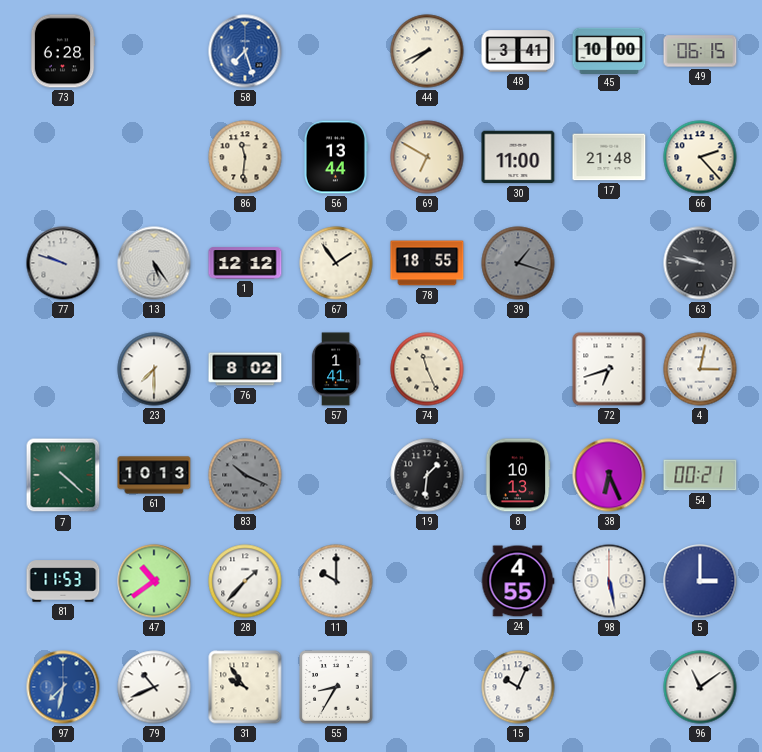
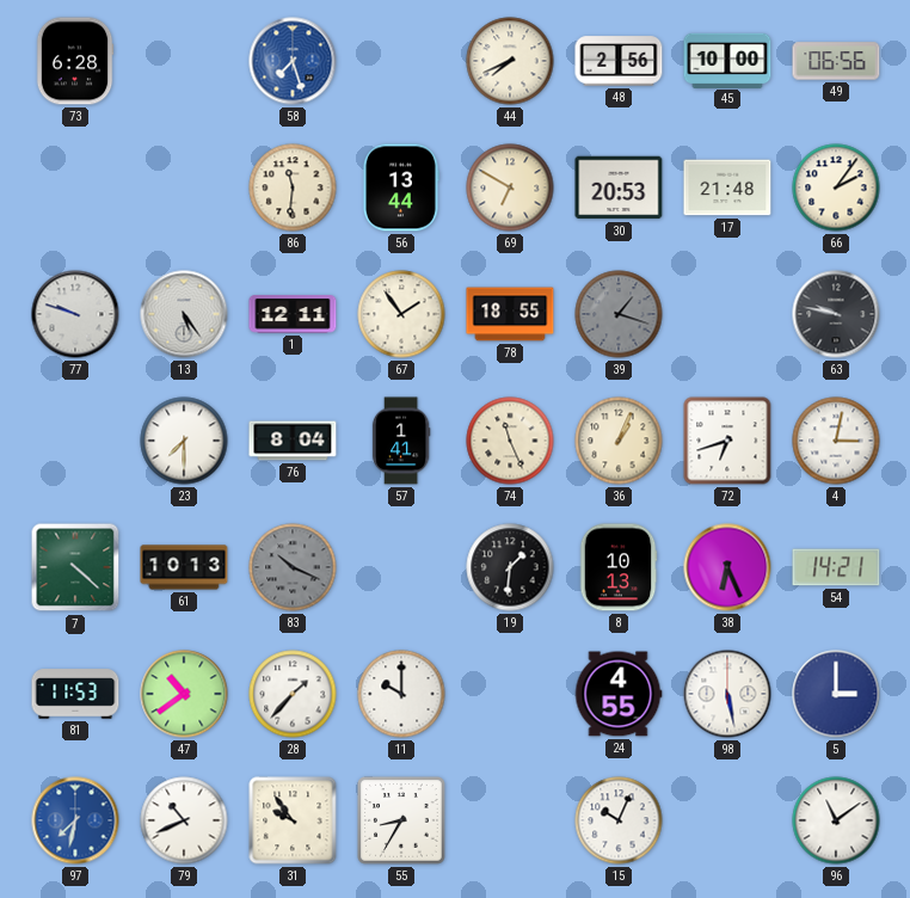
48: 3:41 -> 2:56
49: 06:15 -> 06:56
30: 11:00 -> 20:53
66: 2:23 -> 2:06
1: 12:12 -> 12:11
76: 8:02 -> 8:04
36: none -> 1:04
54: 00:21 -> 14:21
